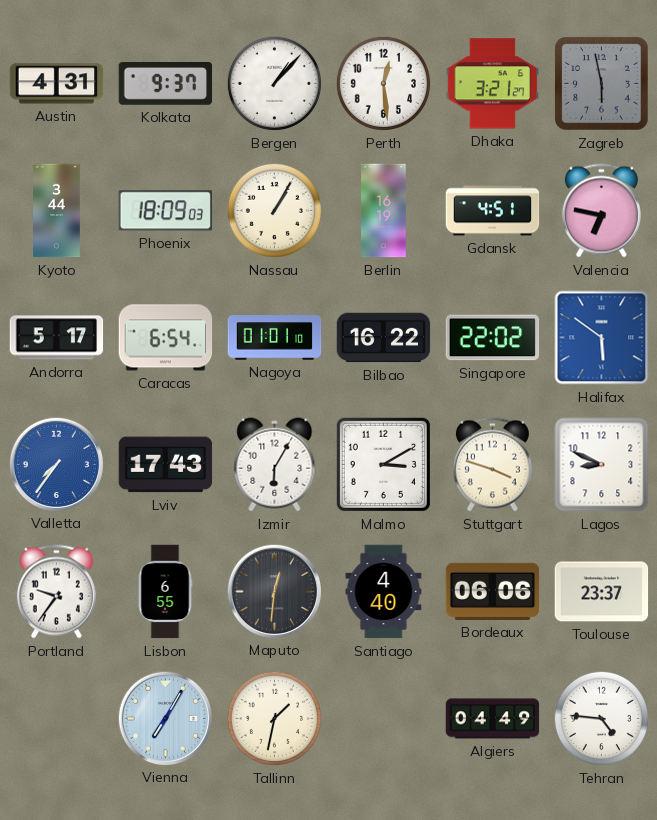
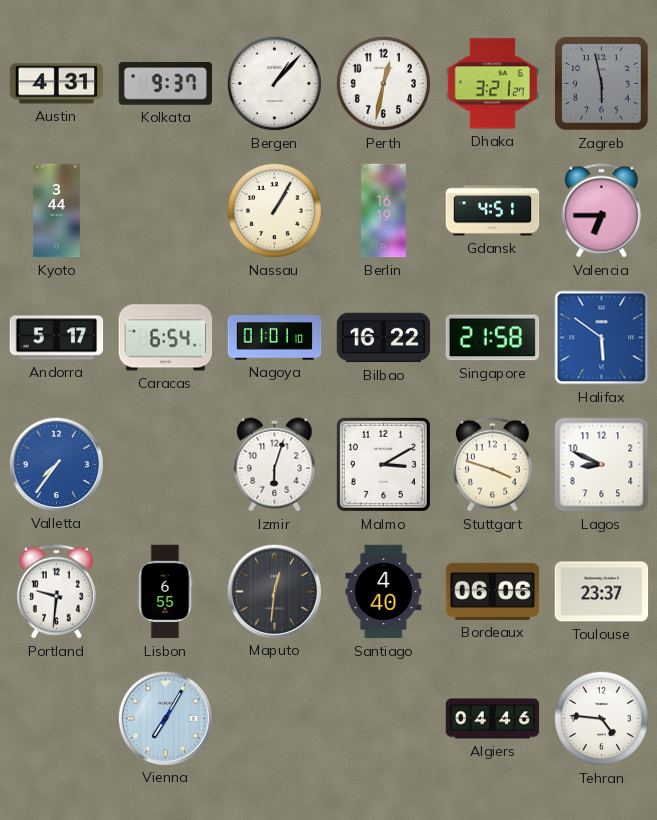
Perth: 12:29 -> 12:32
Phoenix: 18:09 -> none
Valencia: 6:47 -> 6:45
Singapore: 22:02 -> 21:58
Lviv: 17:43 -> none
Izmir: 6:05 -> 6:03
Portland: 9:36 -> 9:31
Tallinn: 1:32 -> none
Algiers: 04:49 -> 04:46
